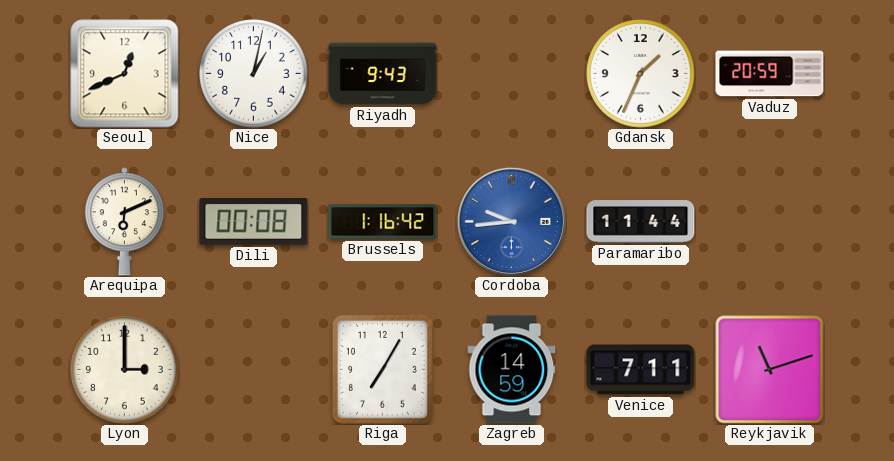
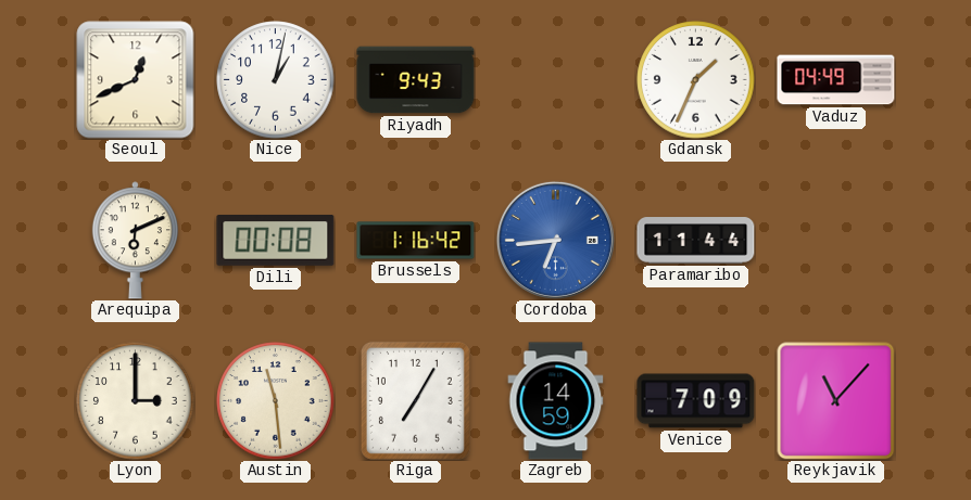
Vaduz: 20:59 -> 04:49
Cordoba: 9:44 -> 6:44
Austin: none -> 11:29
Venice: 7:11 -> 7:09
Reykjavik: 11:12 -> 11:07
